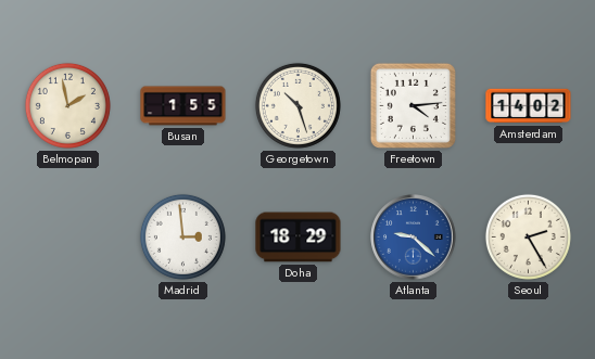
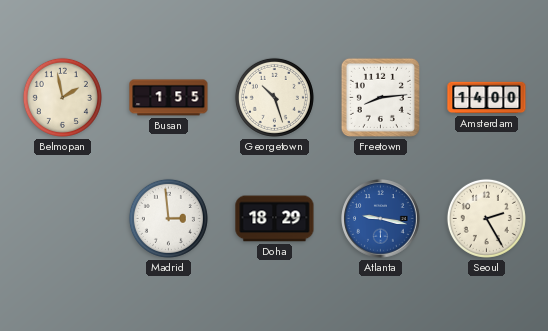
Freetown: 4:14 -> 8:14
Amsterdam: 14:02 -> 14:00
Atlanta: 9:22 -> 9:17
